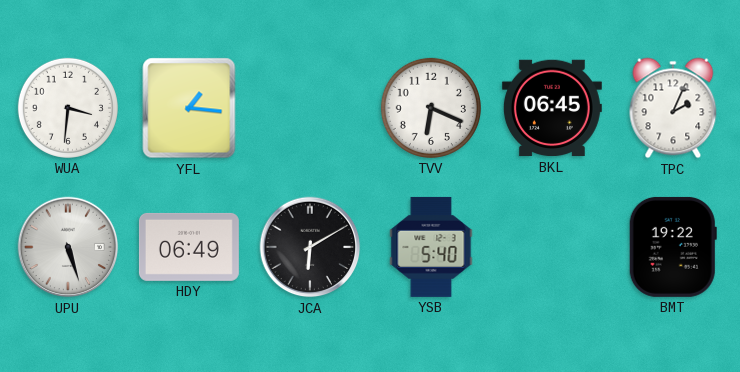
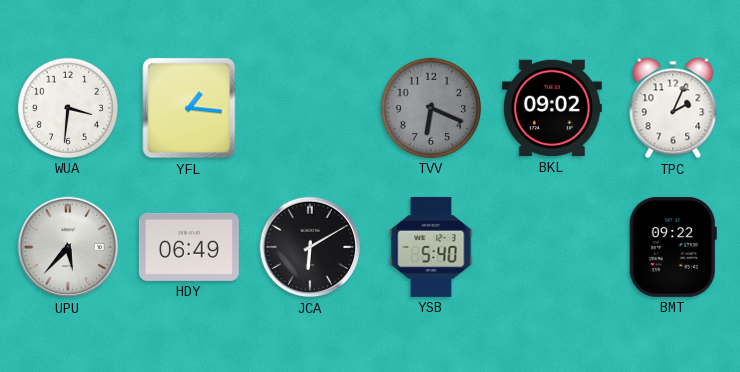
TVV dial: white -> grey
BKL: 06:45 -> 09:02
UPU: 5:27 -> 5:37
BMT: 19:22 -> 09:22
